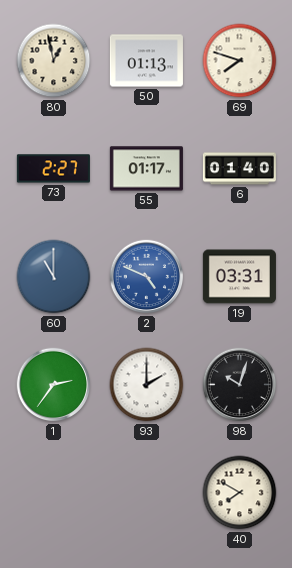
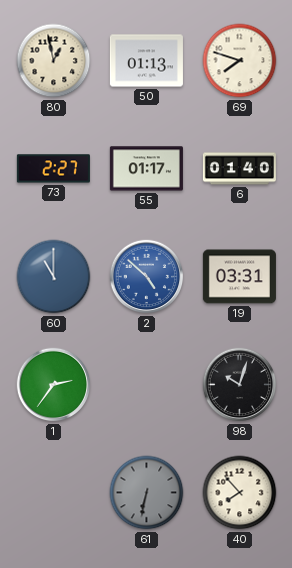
2: 4:49 -> 4:52
93: 2:00 -> none
61: none -> 6:32
40: 7:50 -> 7:53
